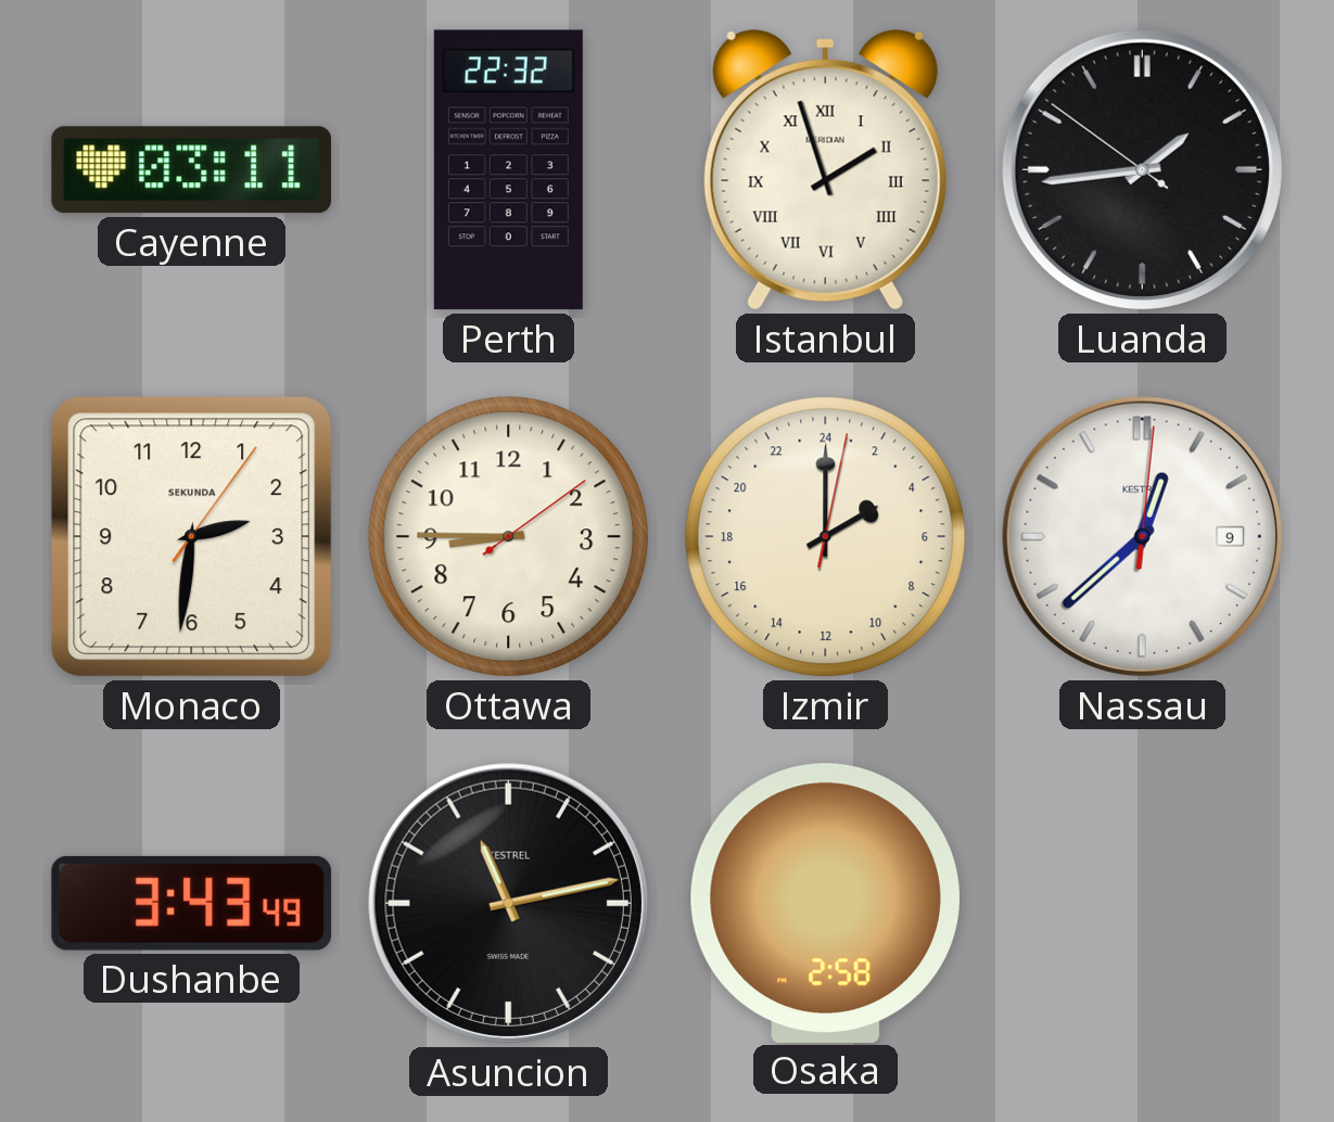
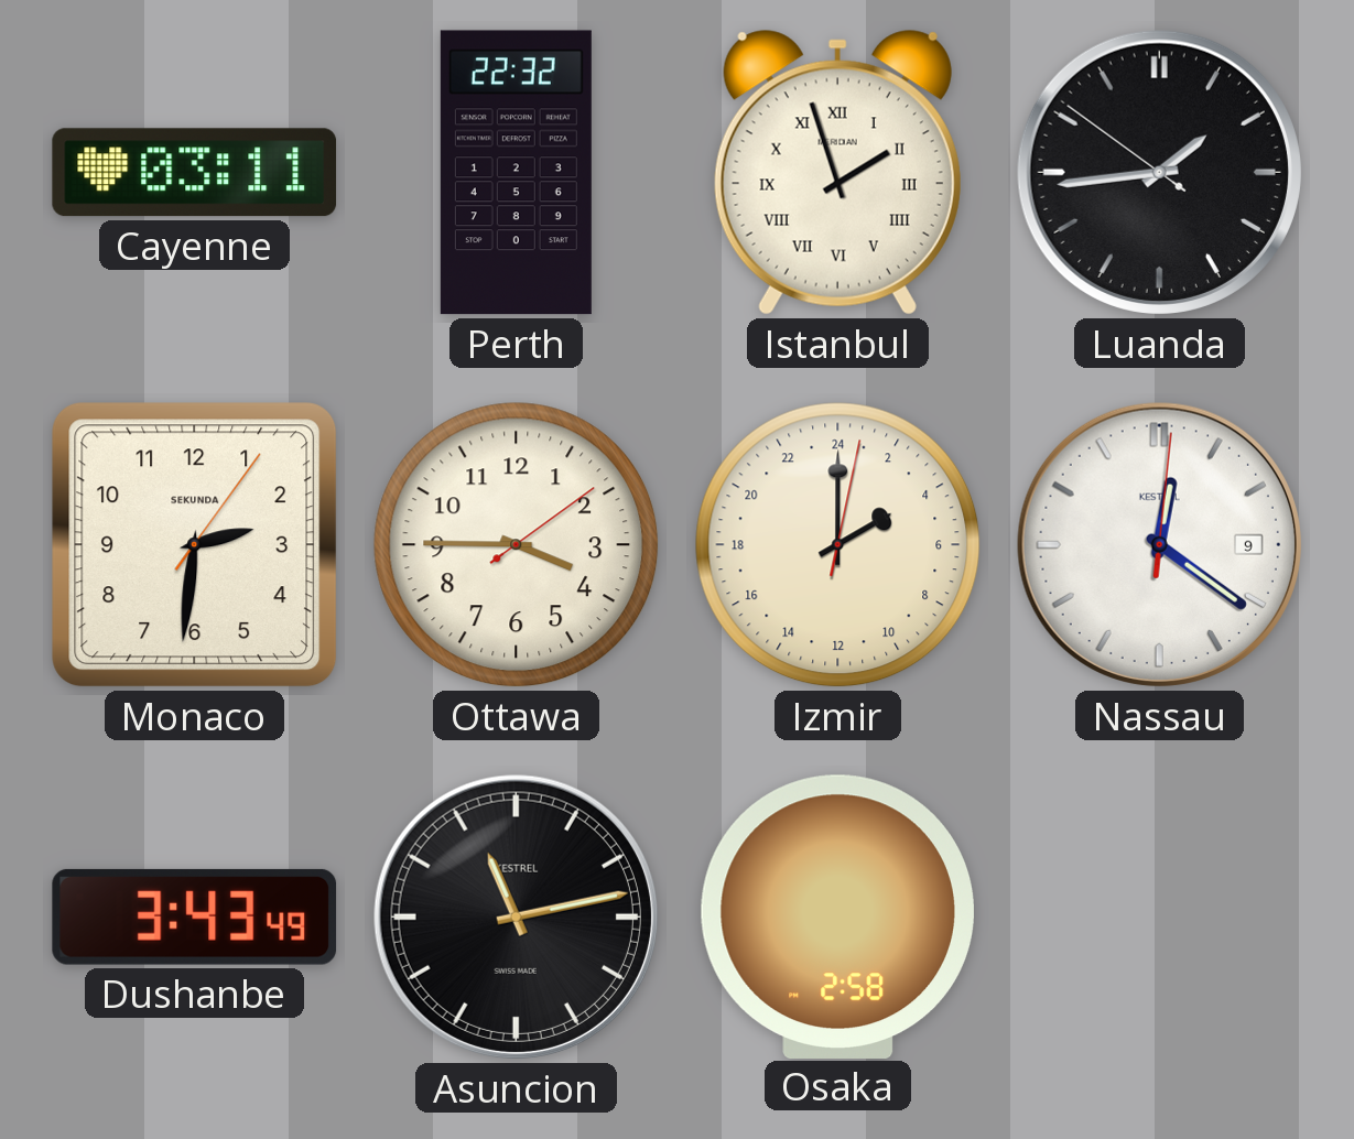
Ottawa: 8:45 -> 3:45
Nassau: 12:38 -> 12:21
